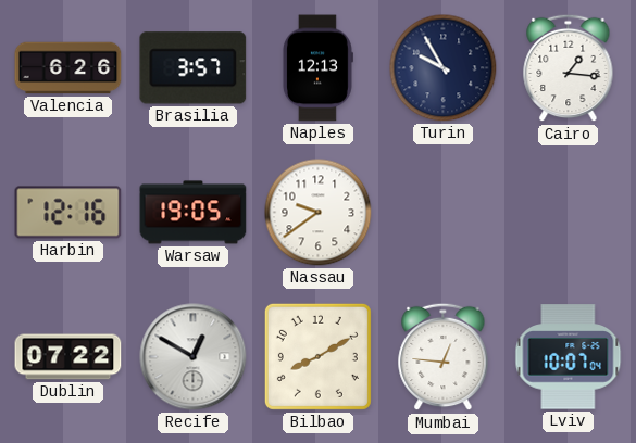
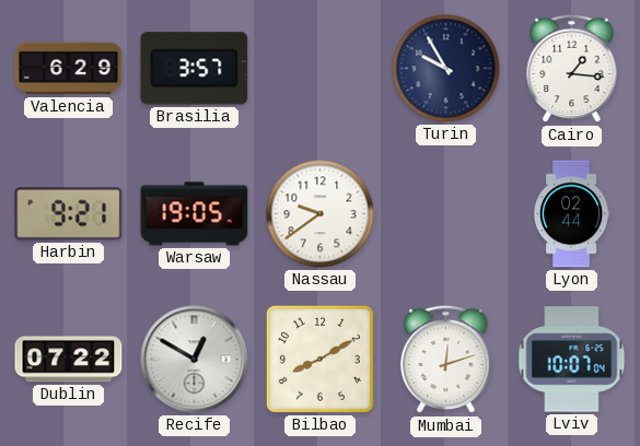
Valencia: 6:26 -> 6:29
Naples: 12:13 -> none
Harbin: 12:16 -> 9:21
Lyon: none -> 02:44
Mumbai: 12:46 -> 12:12
